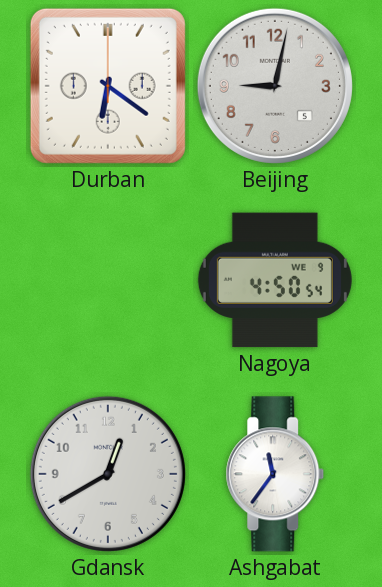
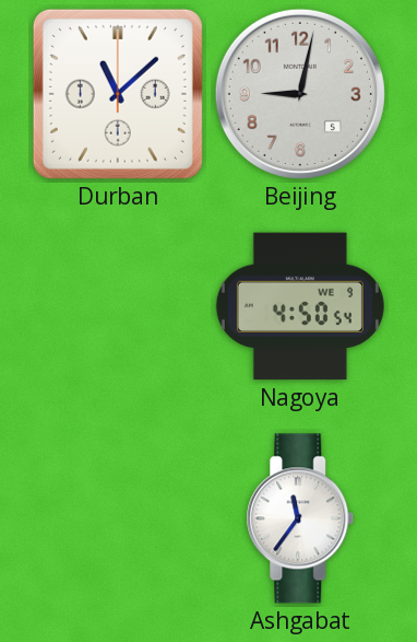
Durban: 6:21 -> 11:08
Gdansk: 12:40 -> none
